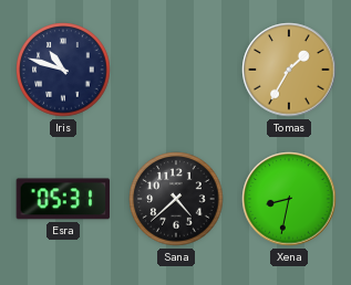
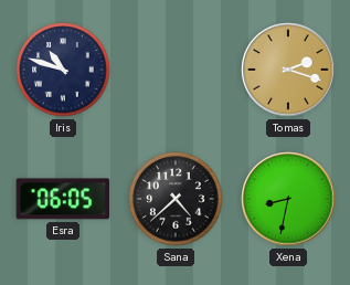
Tomas: 1:35 -> 2:18
Esra: 05:31 -> 06:05
